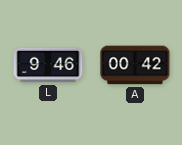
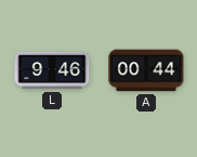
A: 00:42 -> 00:44
